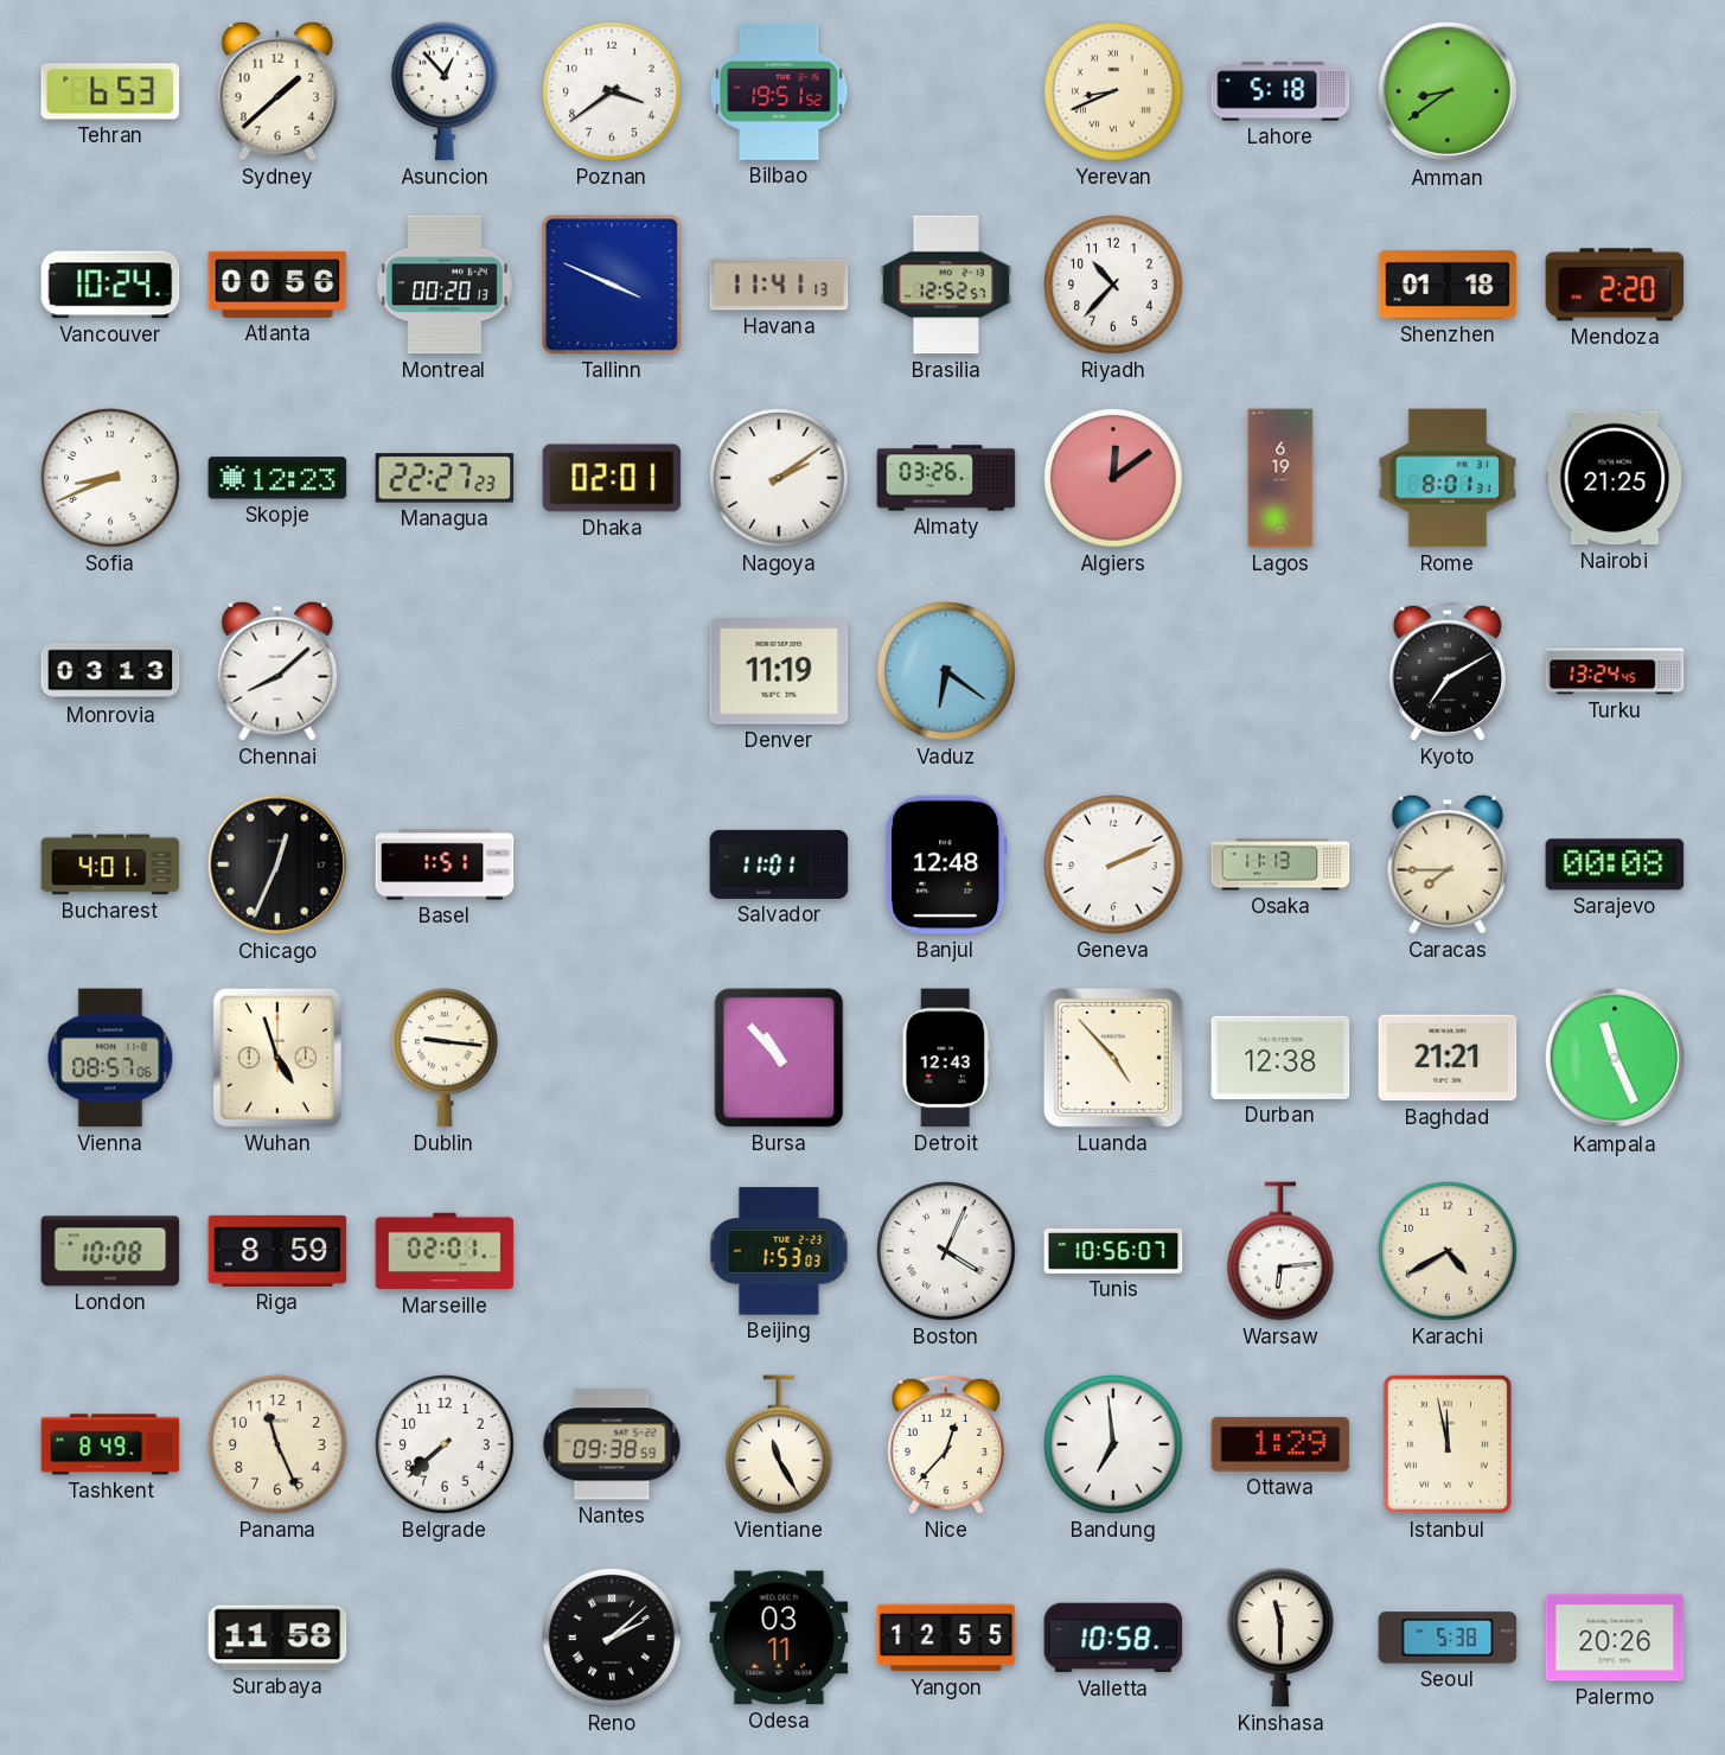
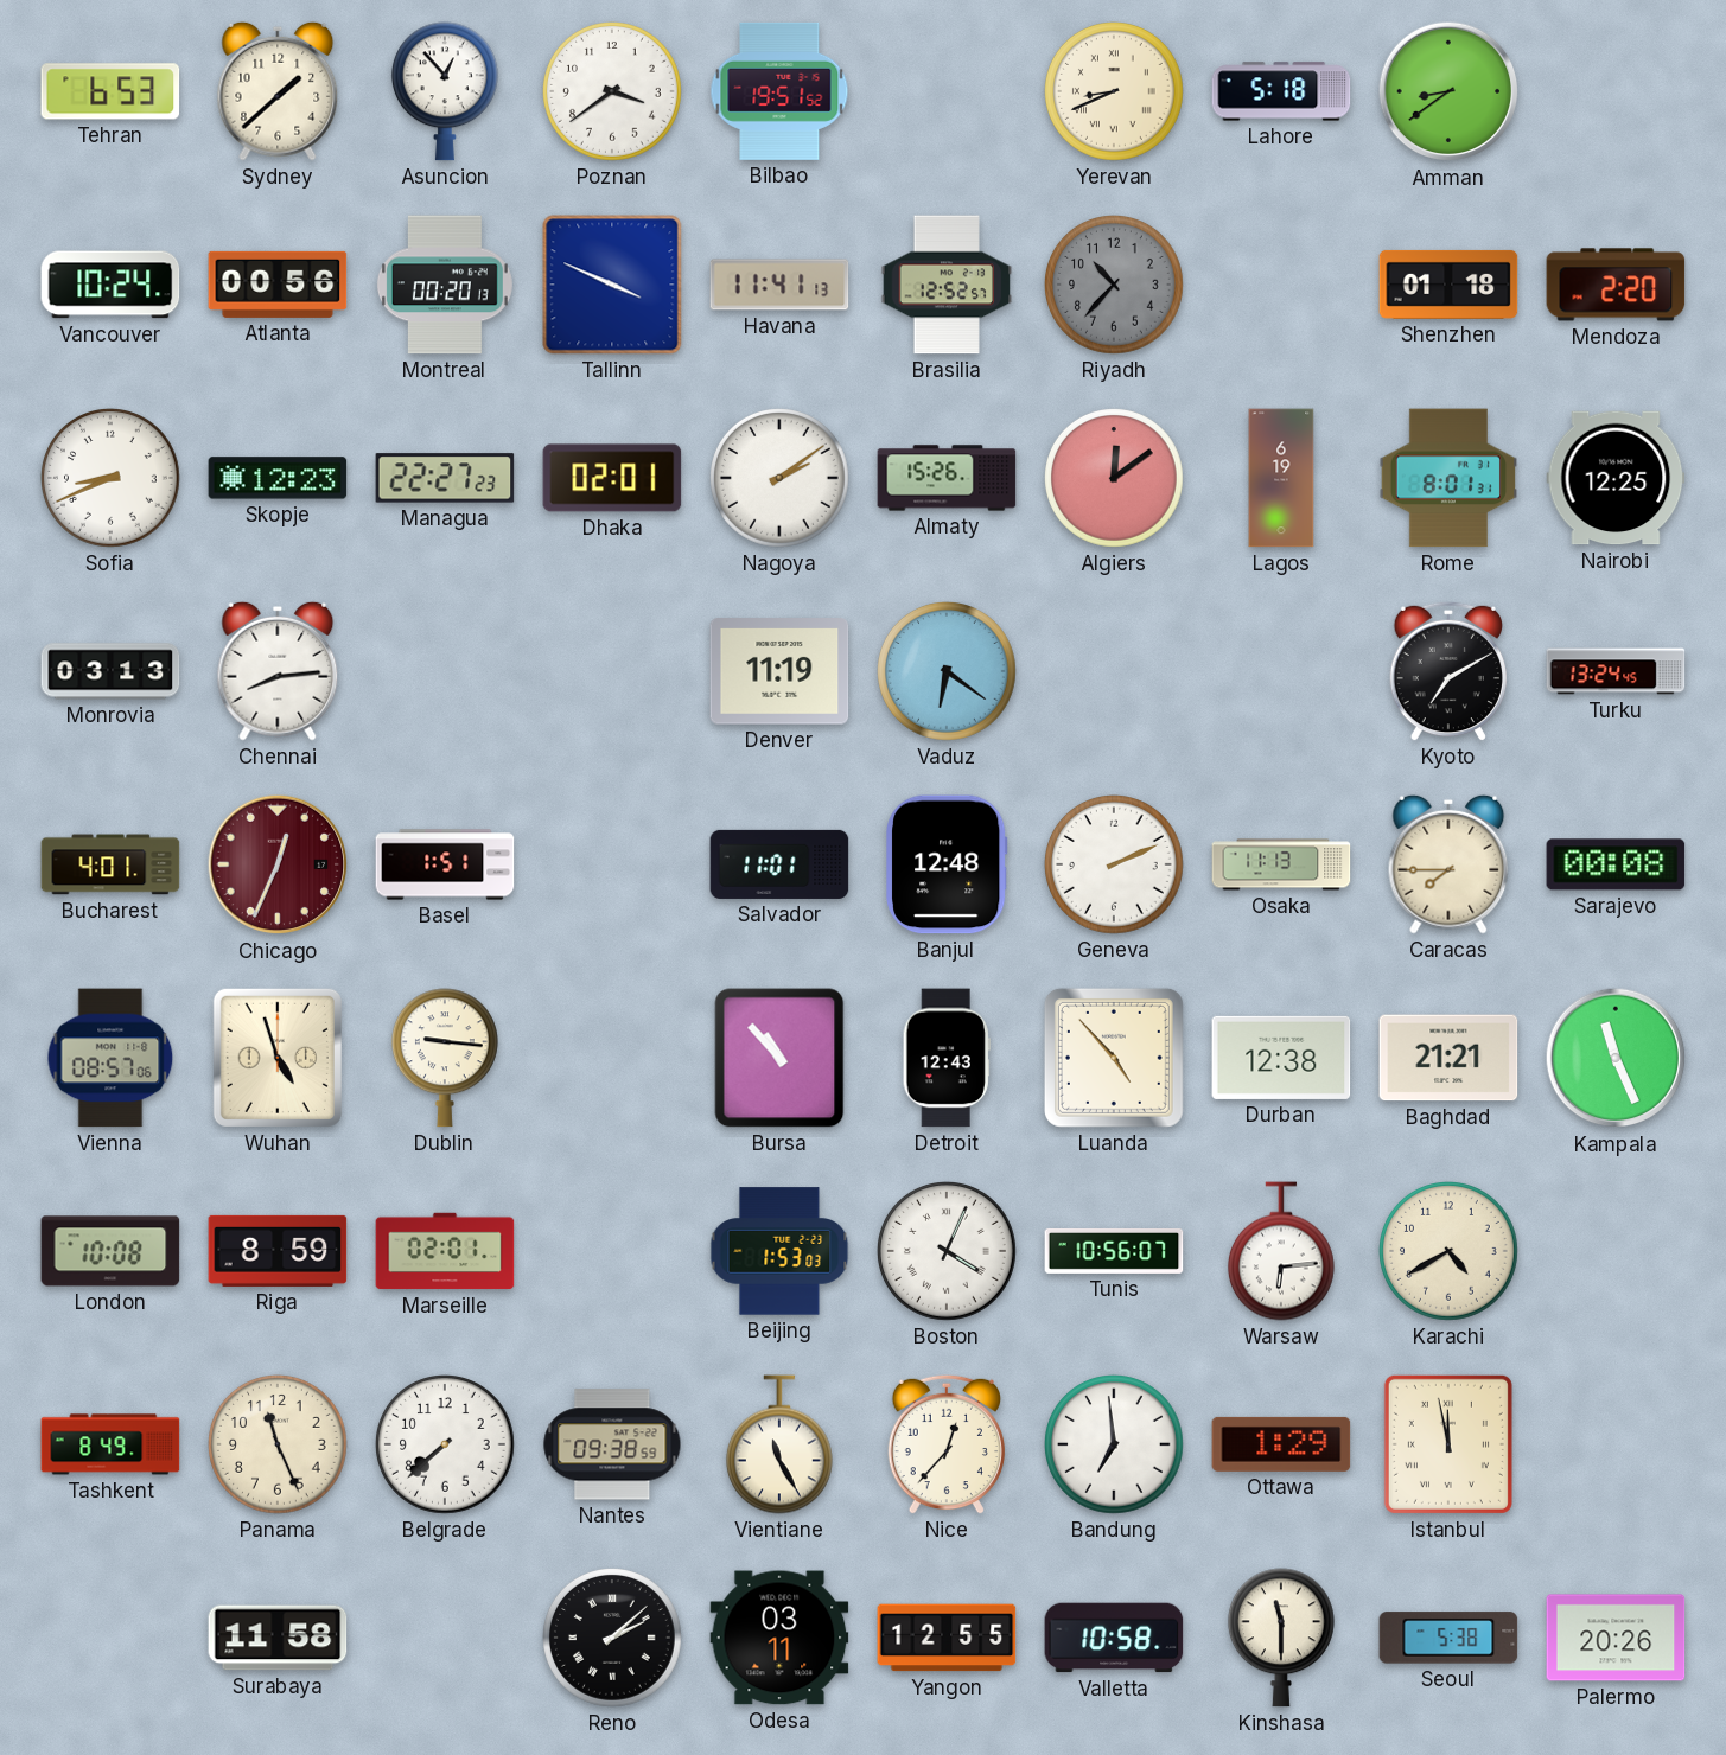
Riyadh dial: white -> grey
Almaty: 03:26 -> 15:26
Nairobi: 21:25 -> 12:25
Chennai: 8:08 -> 8:14
Chicago dial: black -> burgundy
